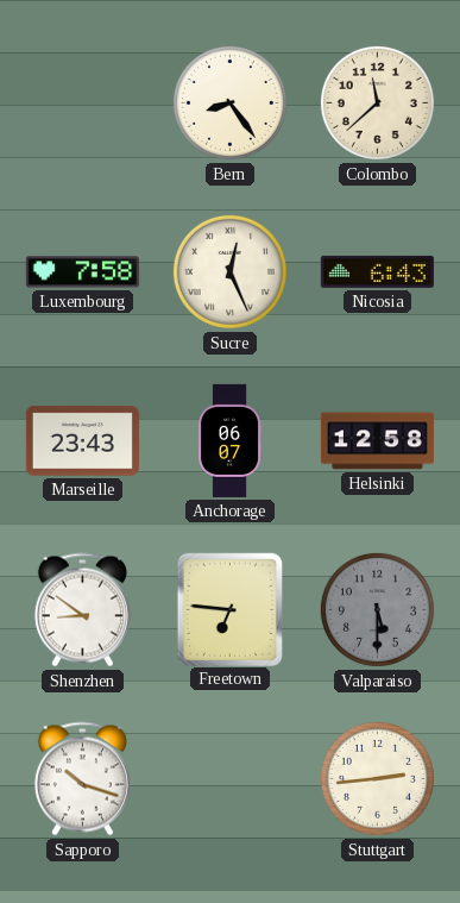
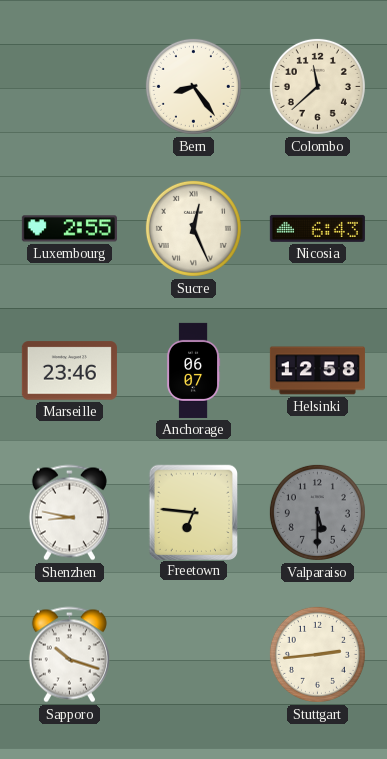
Luxembourg: 7:58 -> 2:55
Marseille: 23:43 -> 23:46
Shenzhen: 8:51 -> 8:47
